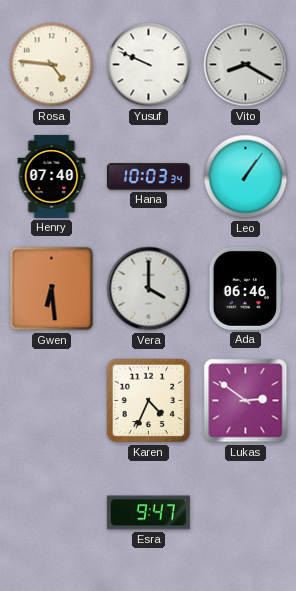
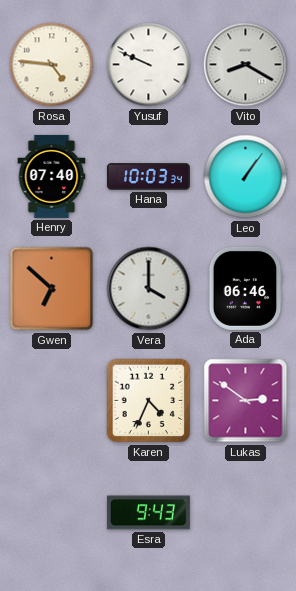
Gwen: 6:29 -> 6:52
Esra: 9:47 -> 9:43
